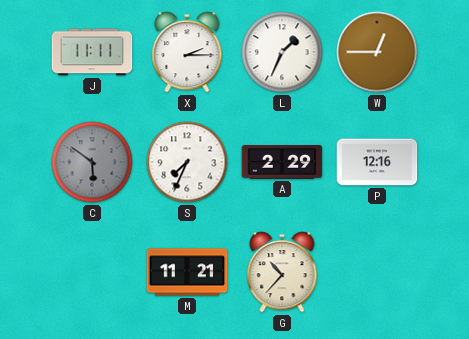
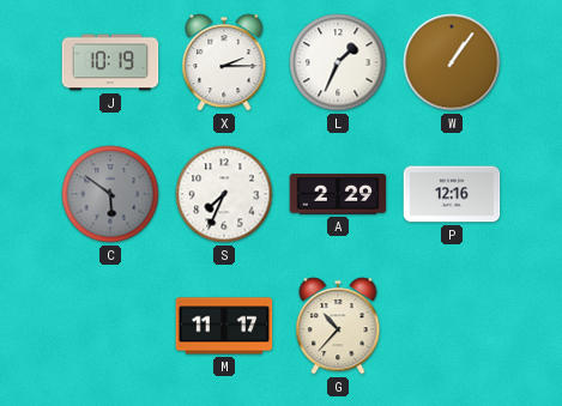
J: 11:11 -> 10:19
W: 12:45 -> 1:06
M: 11:21 -> 11:17
